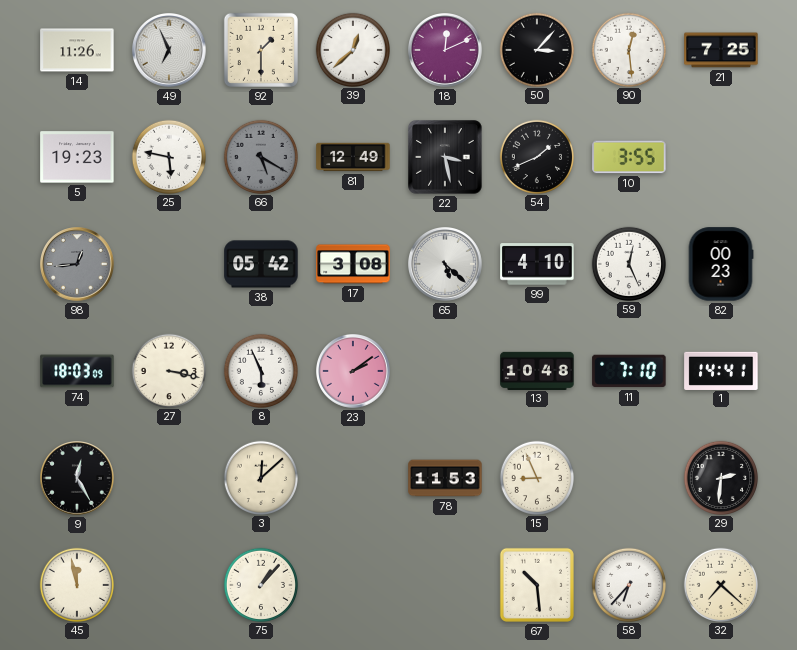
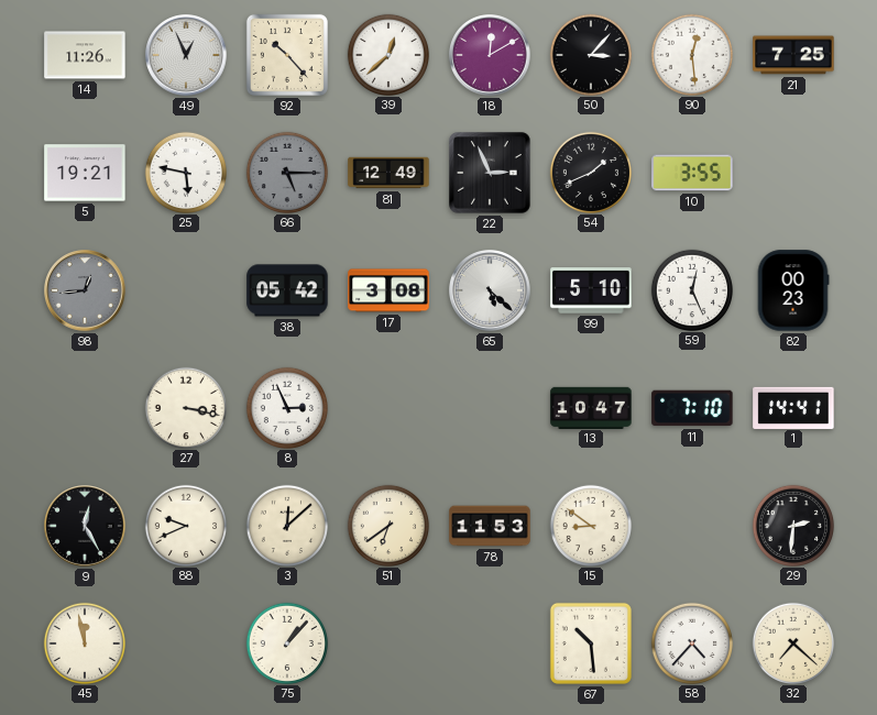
49: 6:56 -> 12:56
92: 1:30 -> 10:23
18: 12:11 -> 12:10
5: 19:23 -> 19:21
66: 5:20 -> 5:15
22: 3:28 -> 2:56
99: 4:10 -> 5:10
74: 18:03 -> none
8: 5:56 -> 2:56
23: 2:09 -> none
13: 10:48 -> 10:47
88: none -> 9:41
51: none -> 6:39
15: 8:56 -> 8:51
58: 6:37 -> 4:37
